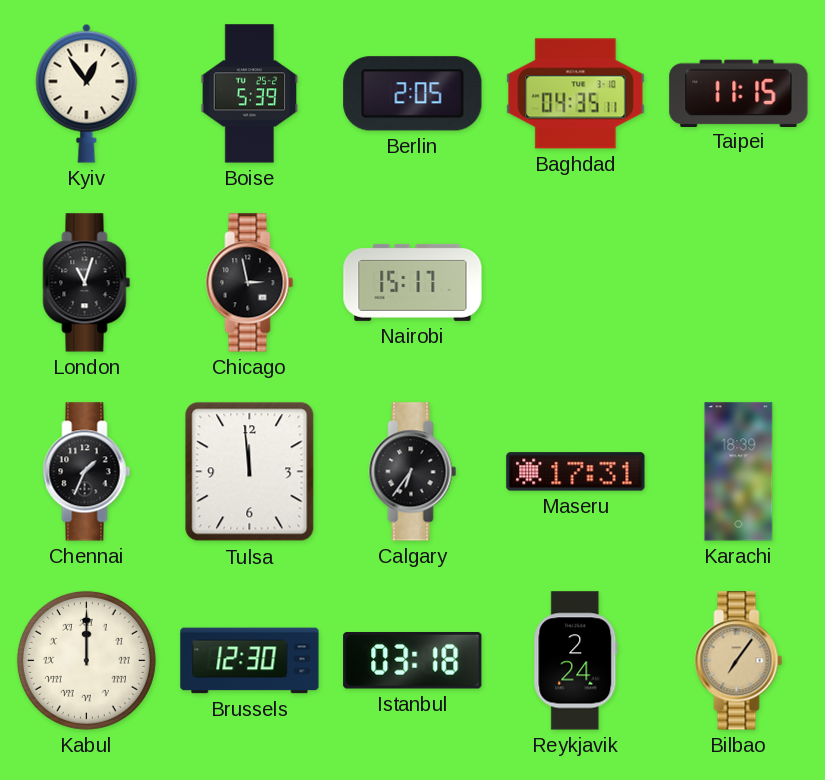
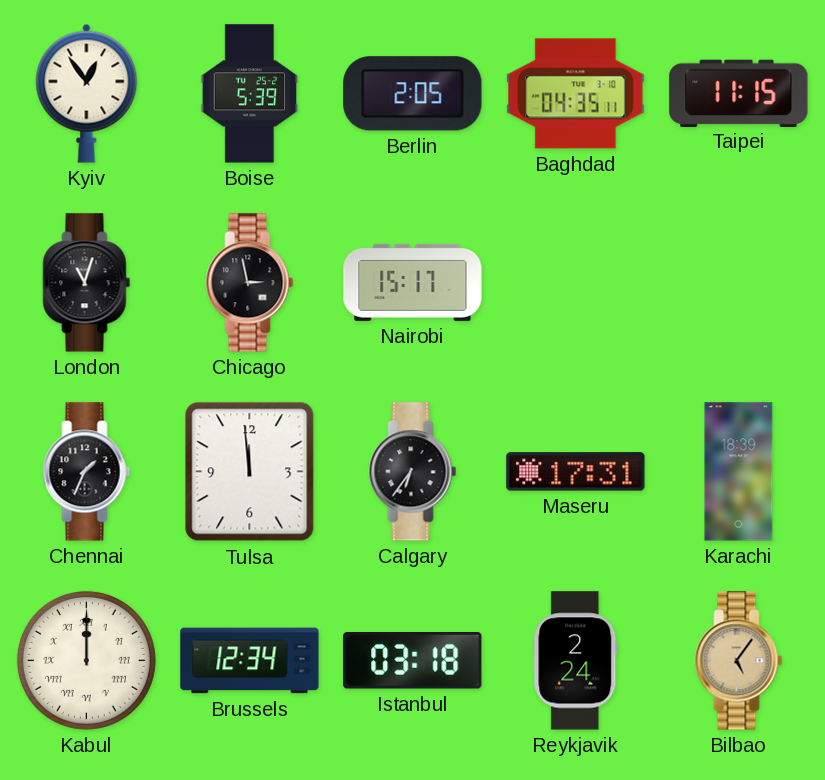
Brussels: 12:30 -> 12:34
Bilbao: 7:06 -> 5:06
